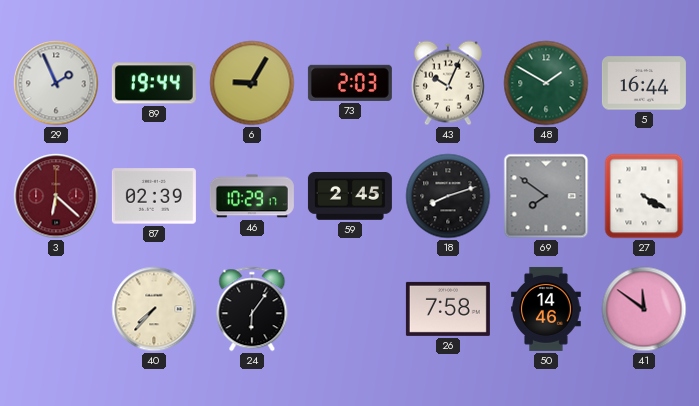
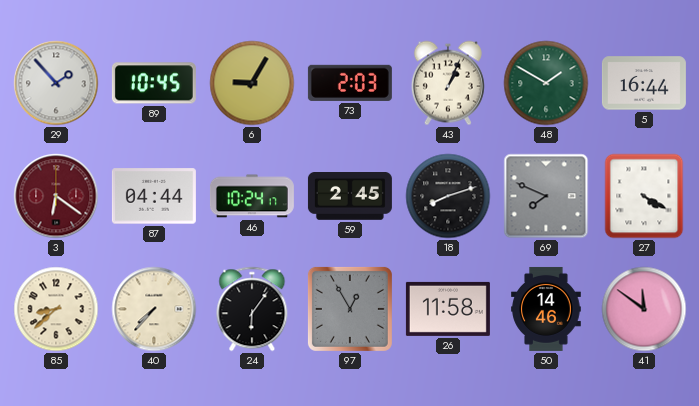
29: 1:56 -> 1:53
89: 19:44 -> 10:45
43: 10:04 -> 1:04
3: 6:22 -> 6:21
87: 02:39 -> 04:44
46: 10:29 -> 10:24
69: 7:51 -> 7:49
85: none -> 8:38
97: none -> 12:55
26: 7:58 -> 11:58
